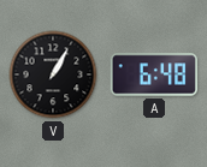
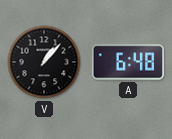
V: 1:05 -> 1:07
